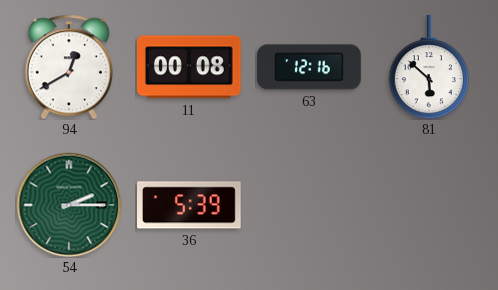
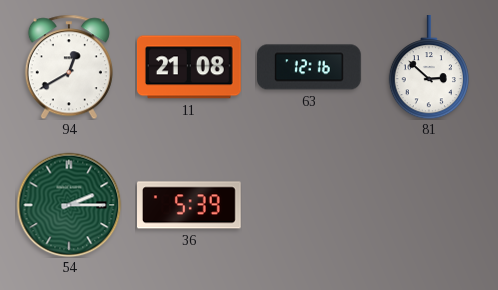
11: 00:08 -> 21:08
81: 5:52 -> 2:52
